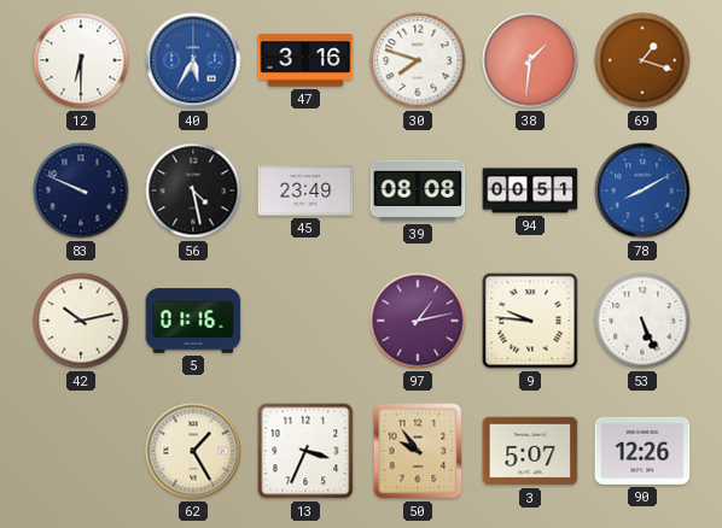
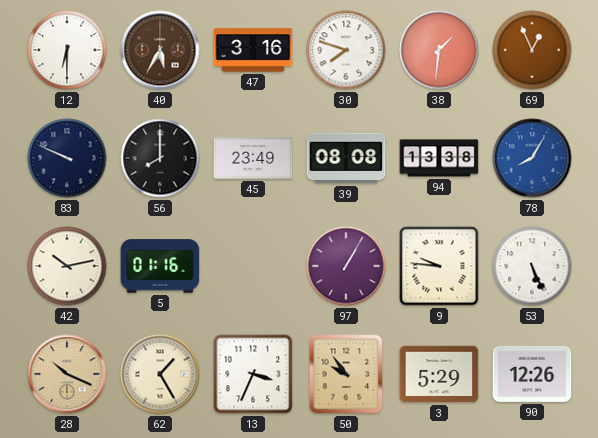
40 dial: blue -> brown
69: 1:18 -> 12:56
56: 4:28 -> 8:00
94: 00:51 -> 13:38
78: 8:10 -> 8:05
97: 1:13 -> 1:05
28: none -> 10:19
3: 5:07 -> 5:29
